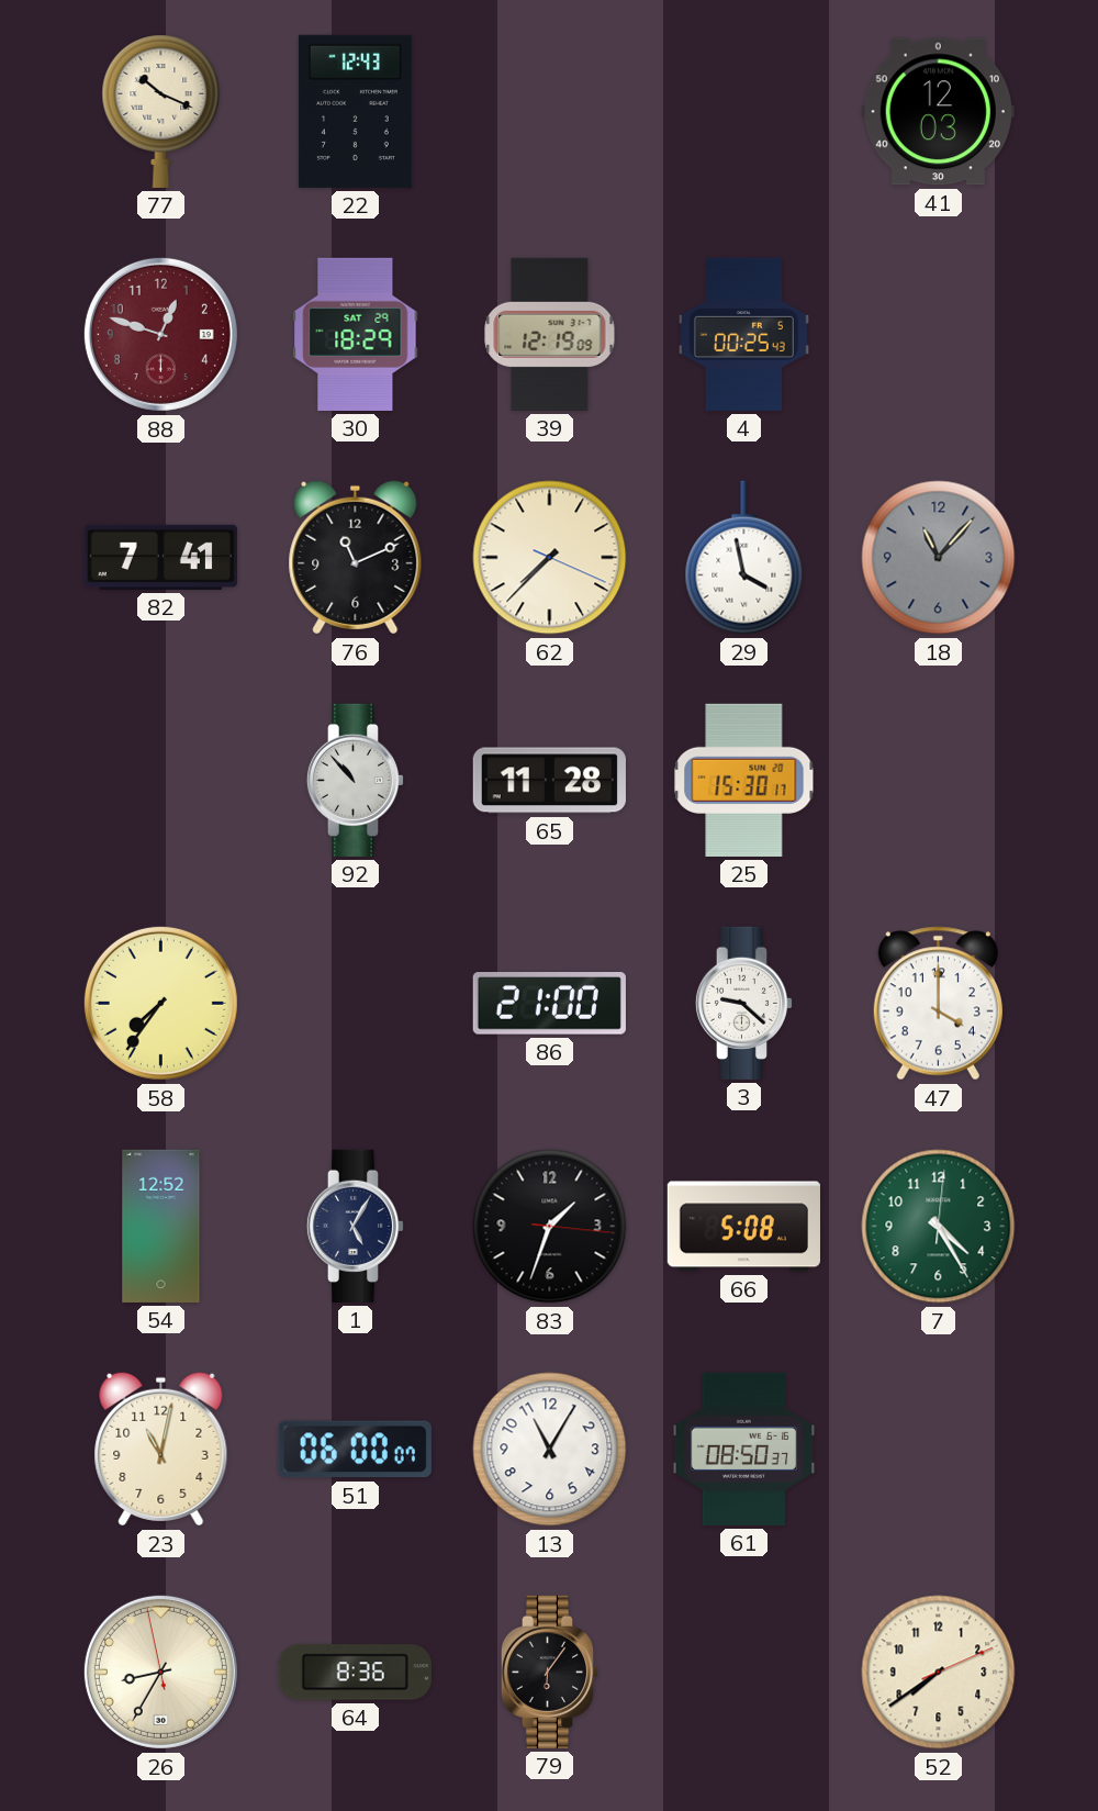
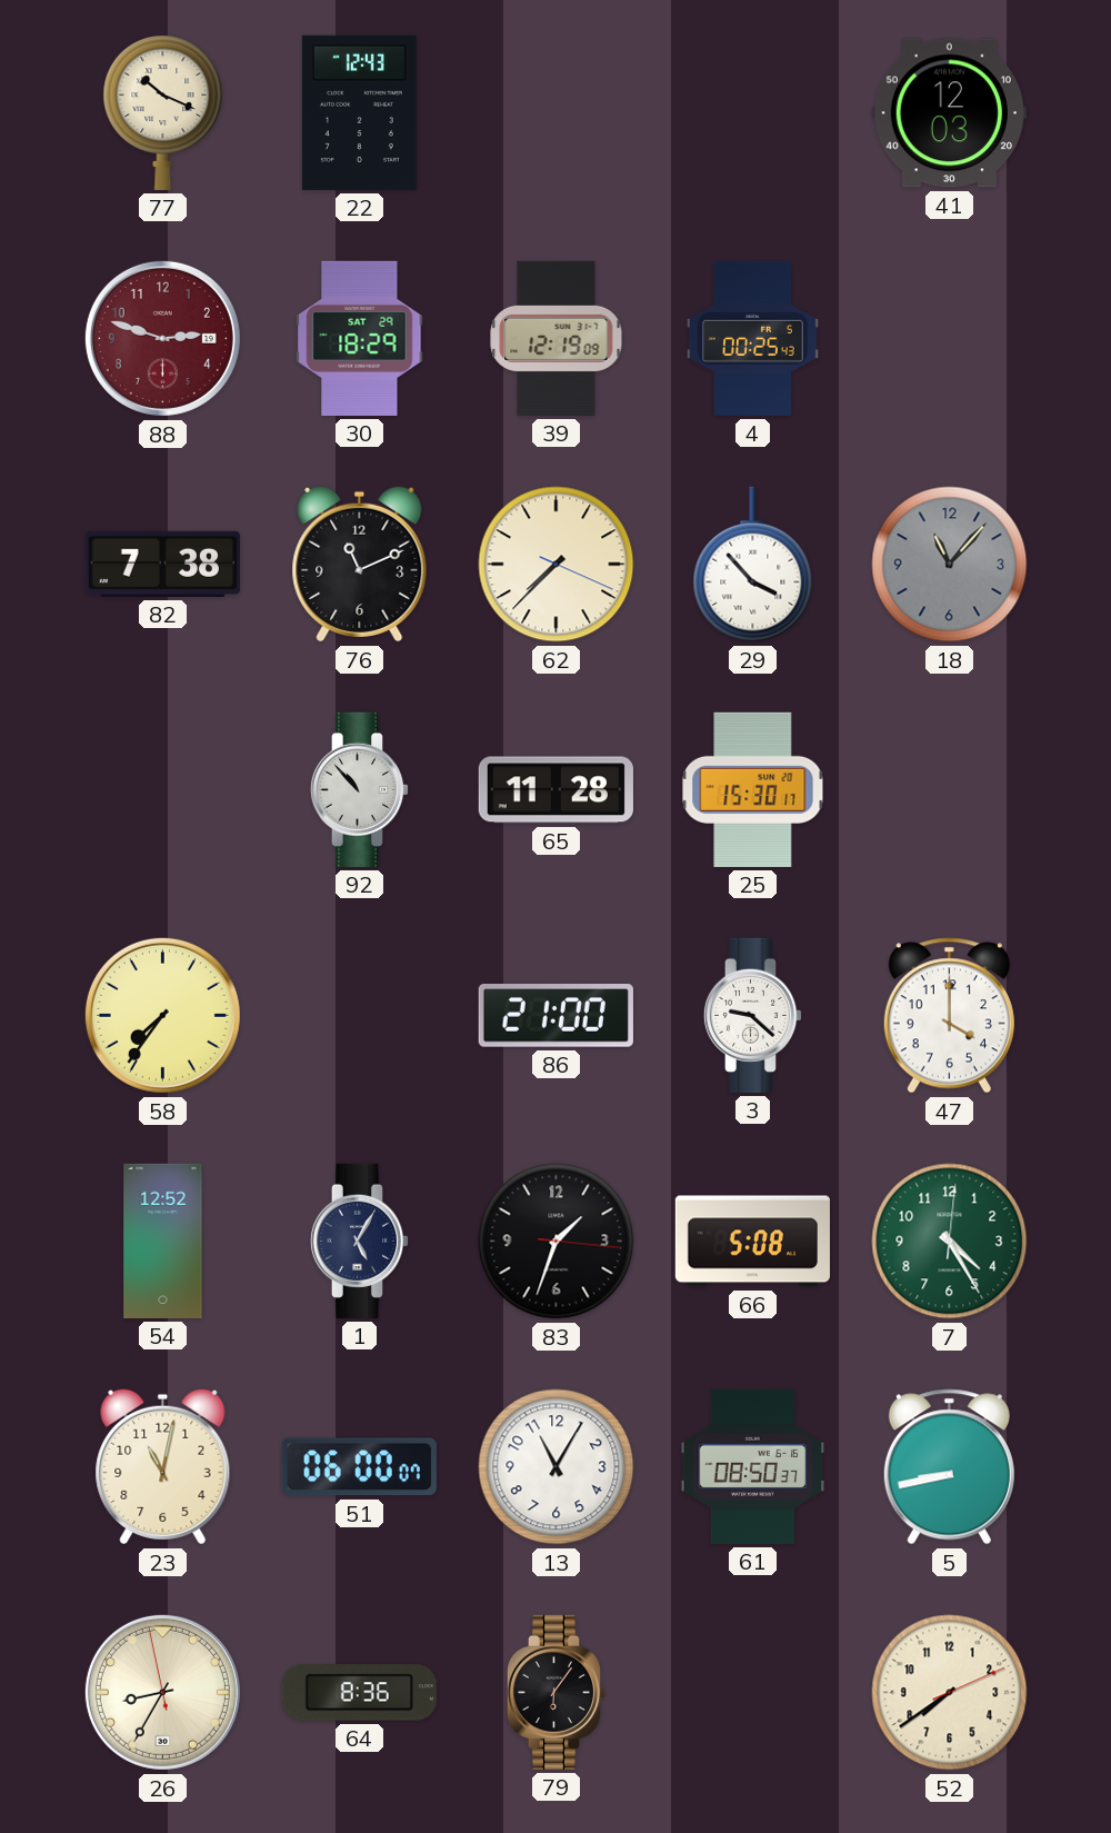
88: 12:48 -> 2:48
82: 7:41 -> 7:38
29: 3:58 -> 3:53
5: none -> 8:43
